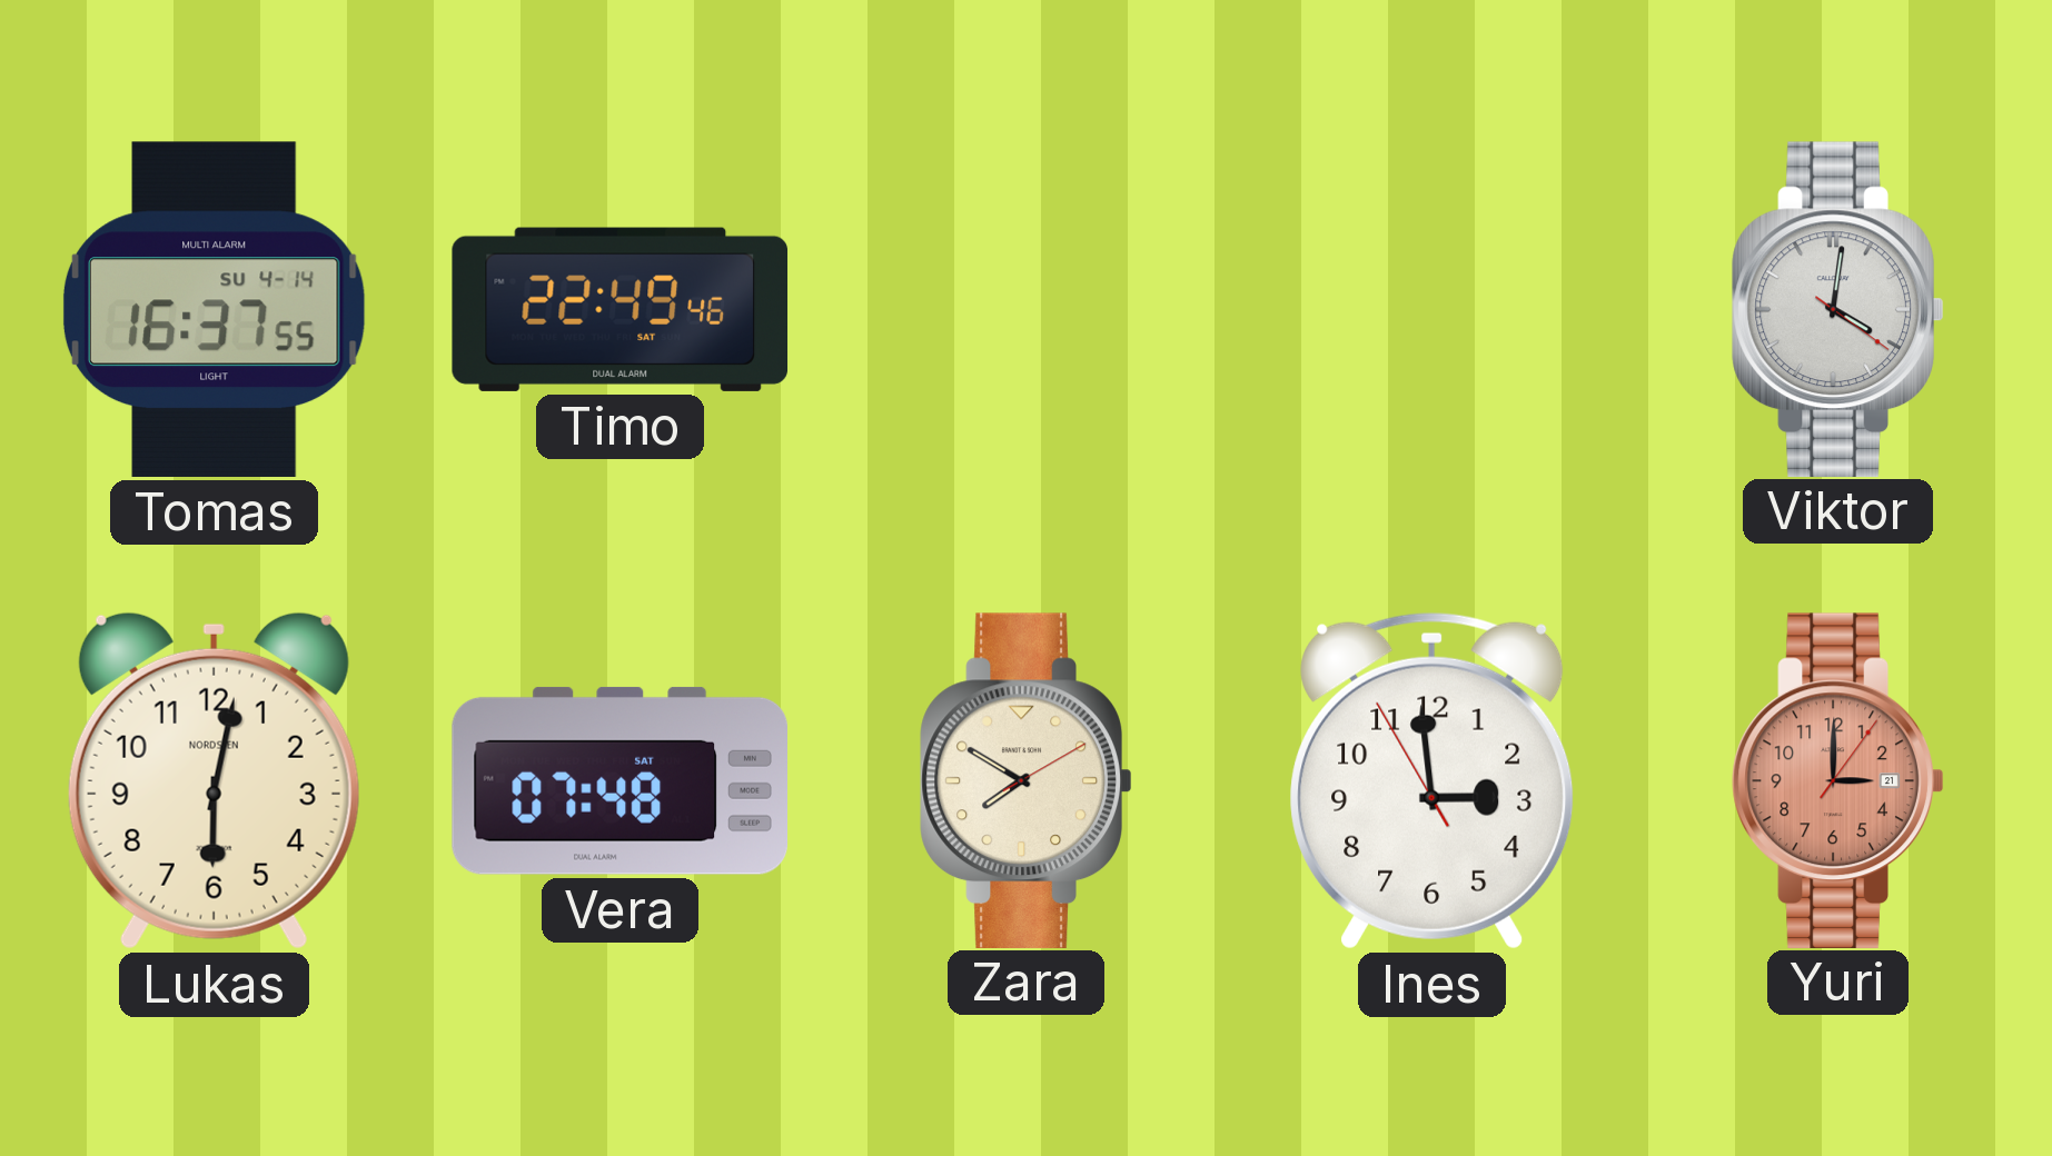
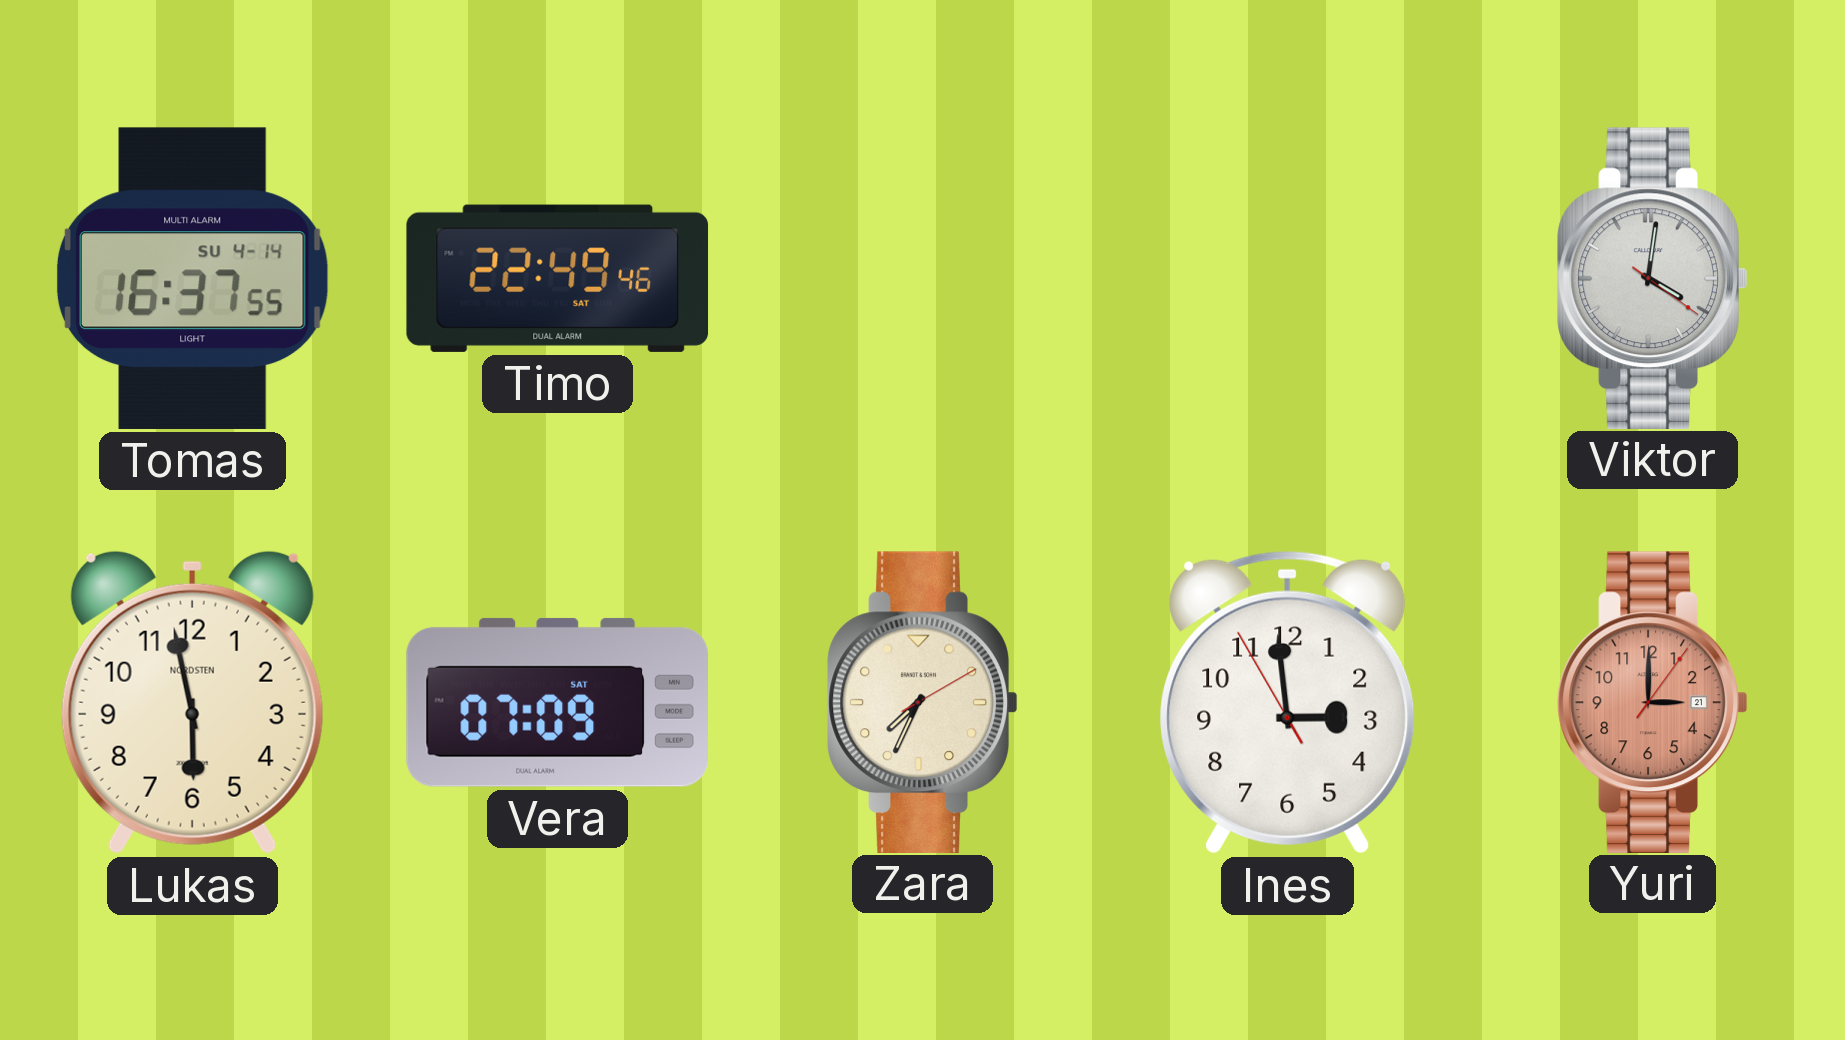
Lukas: 6:02 -> 5:58
Vera: 07:48 -> 07:09
Zara: 7:50 -> 7:34
